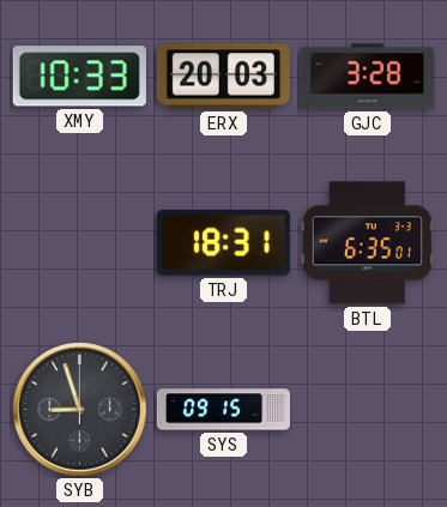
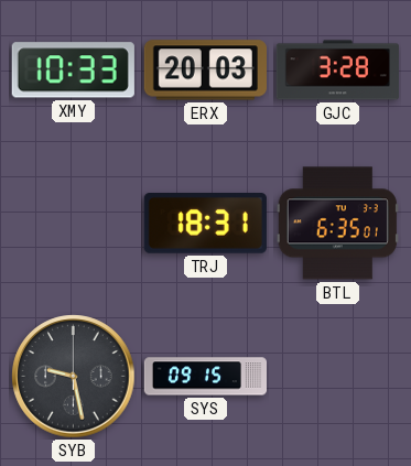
SYB: 8:57 -> 9:28
